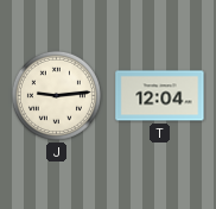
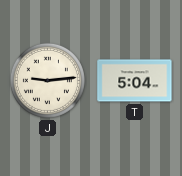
T: 12:04 -> 5:04
